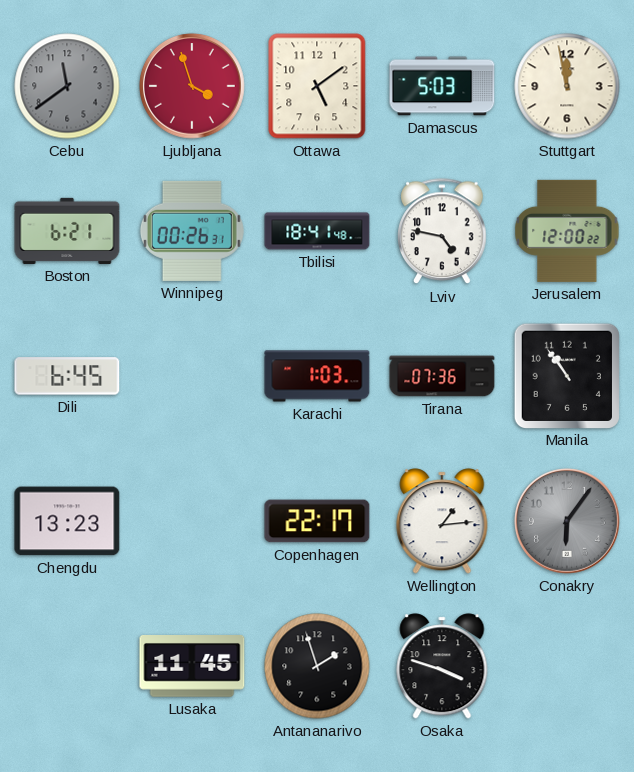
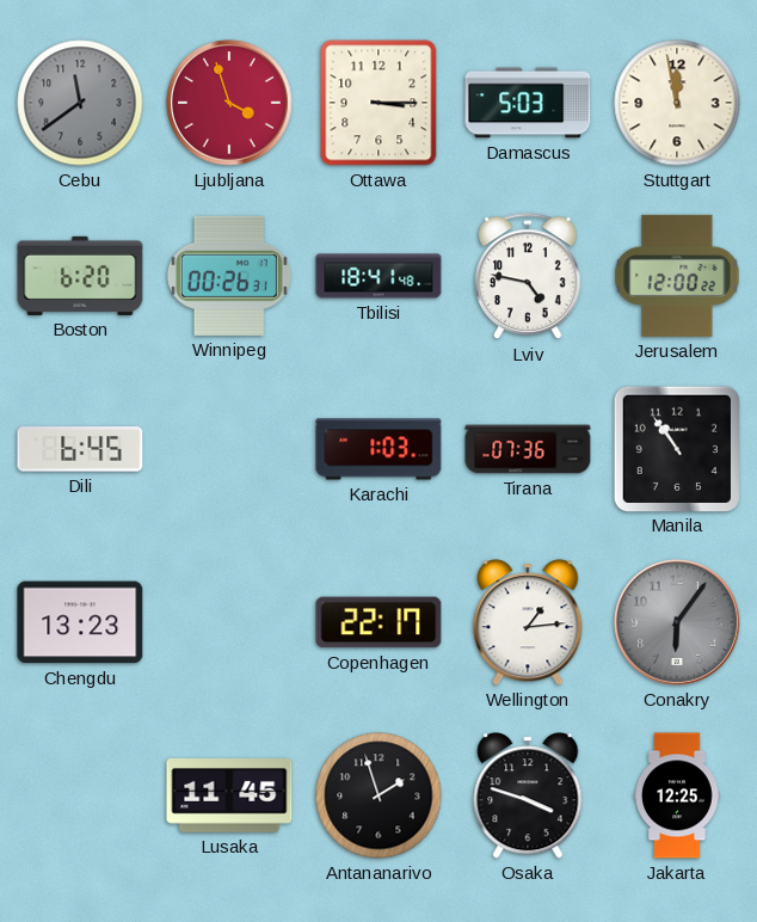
Ottawa: 5:09 -> 3:15
Boston: 6:21 -> 6:20
Jakarta: none -> 12:25
